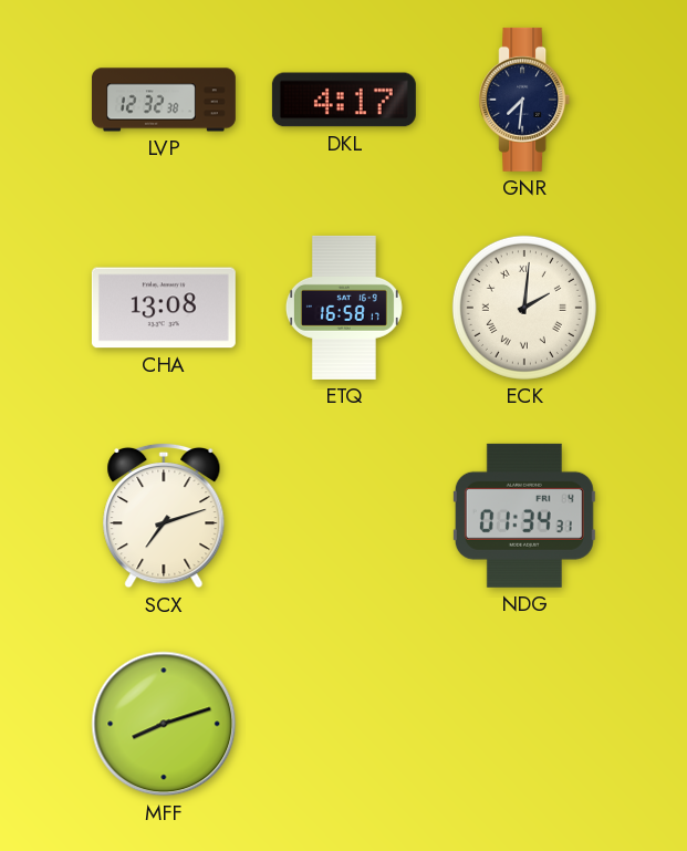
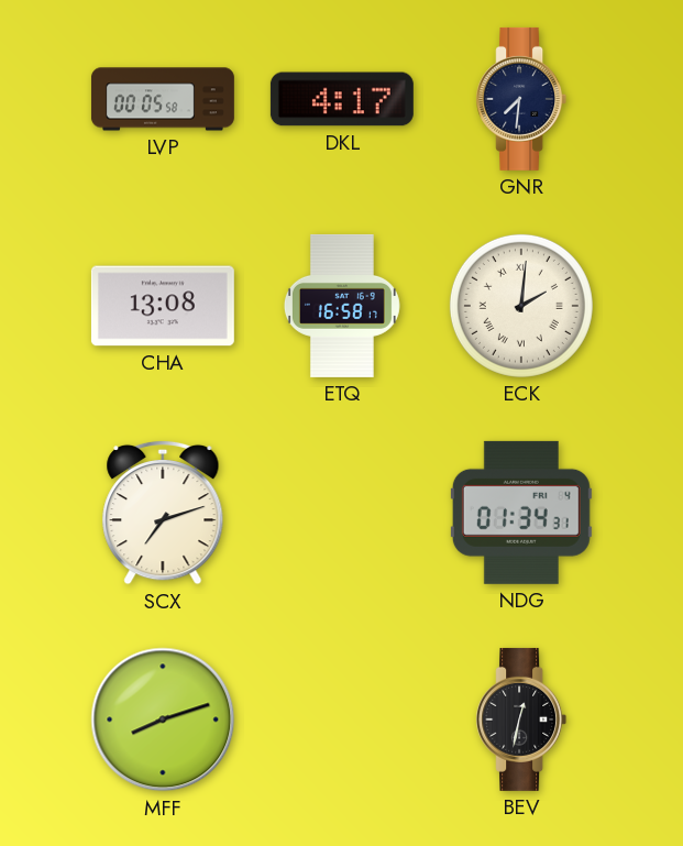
LVP: 12:32 -> 00:05
BEV: none -> 12:32
